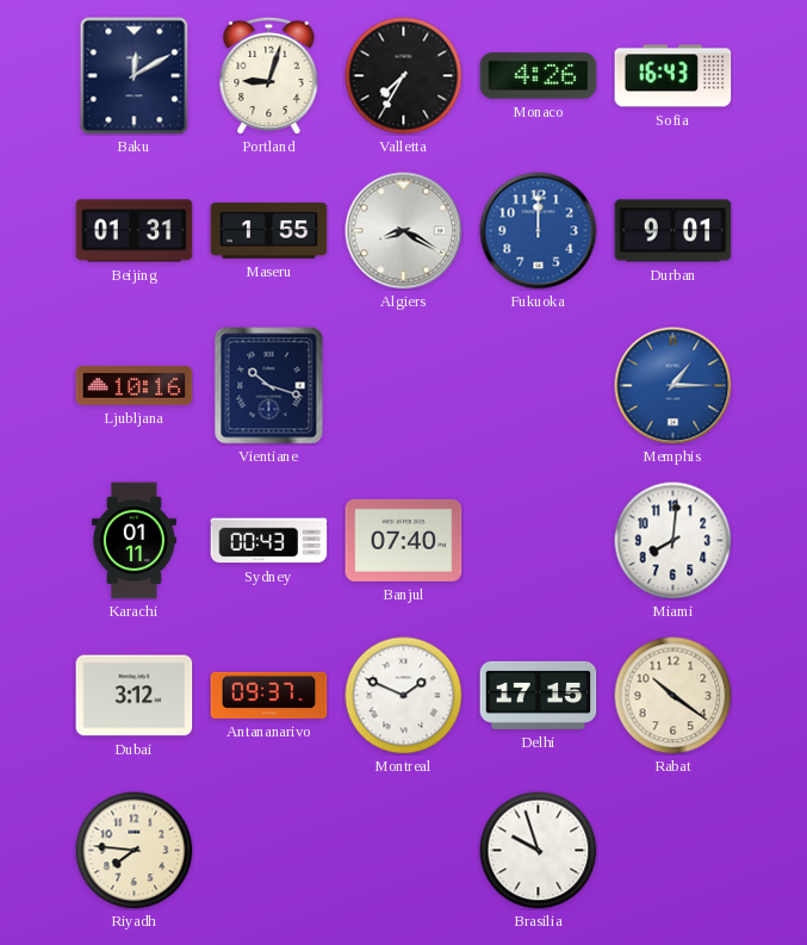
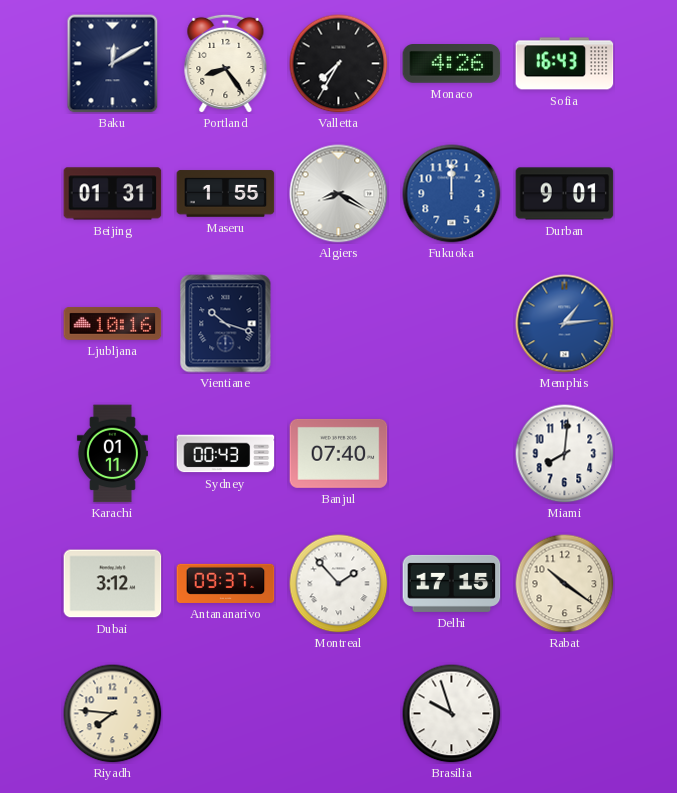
Portland: 9:03 -> 8:24
Memphis: 1:15 -> 1:14
Montreal: 1:49 -> 1:53
